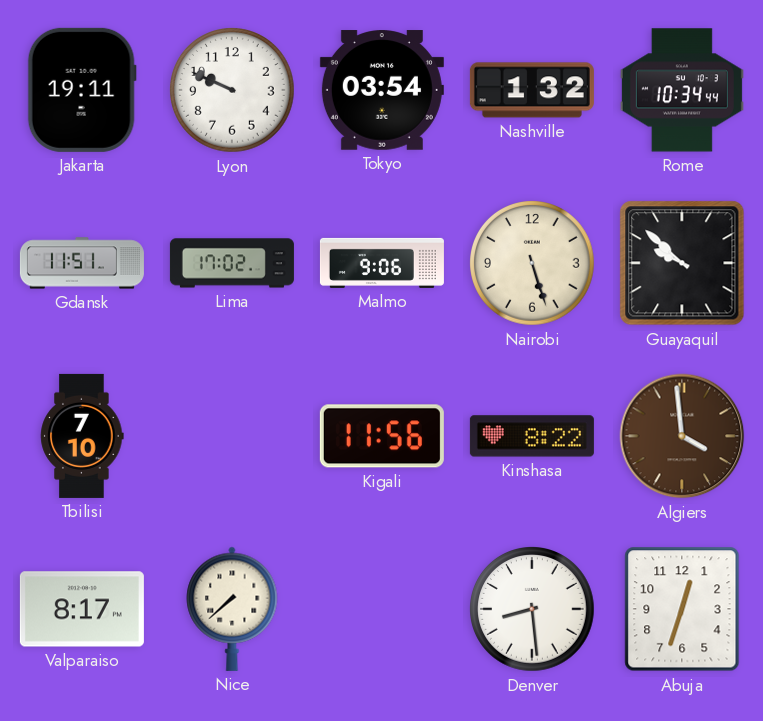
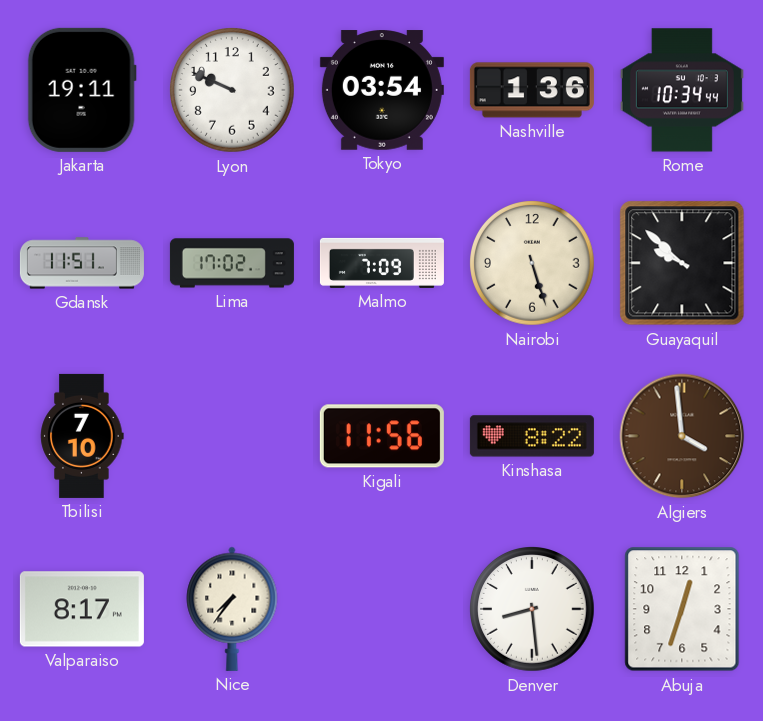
Nashville: 1:32 -> 1:36
Malmo: 9:06 -> 7:09
Nice: 7:38 -> 7:36
